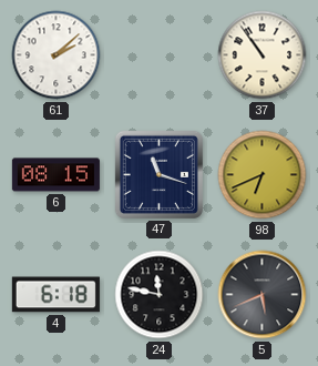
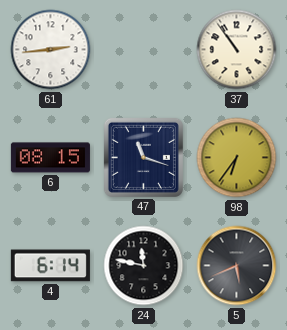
61: 2:08 -> 2:44
98: 6:41 -> 6:36
4: 6:18 -> 6:14
